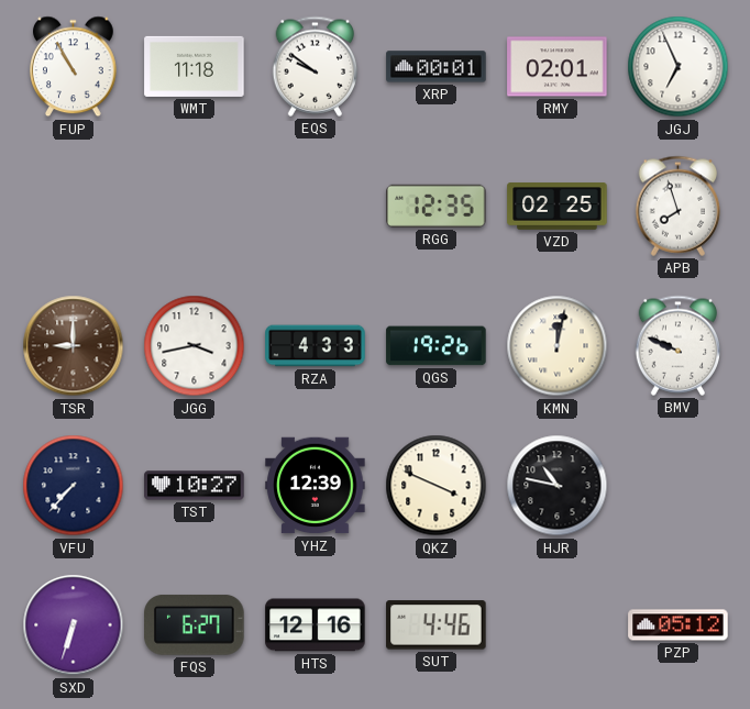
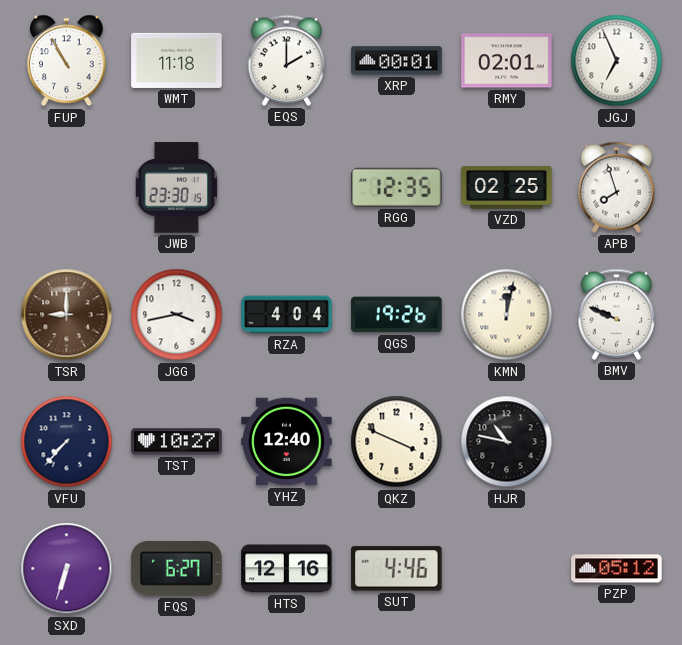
EQS: 9:51 -> 2:00
JWB: none -> 23:30
RZA: 4:33 -> 4:04
YHZ: 12:39 -> 12:40
